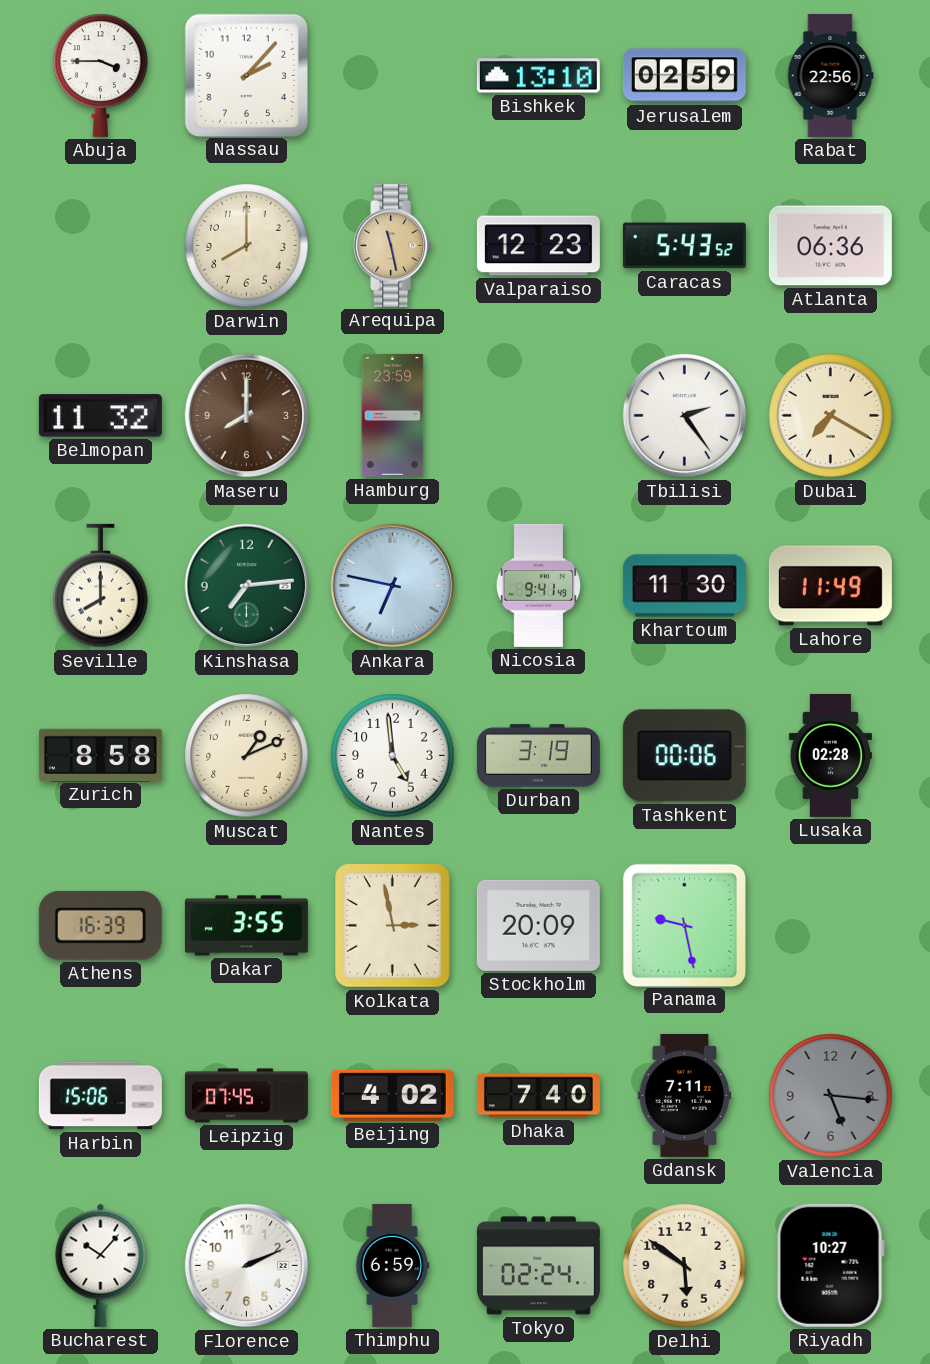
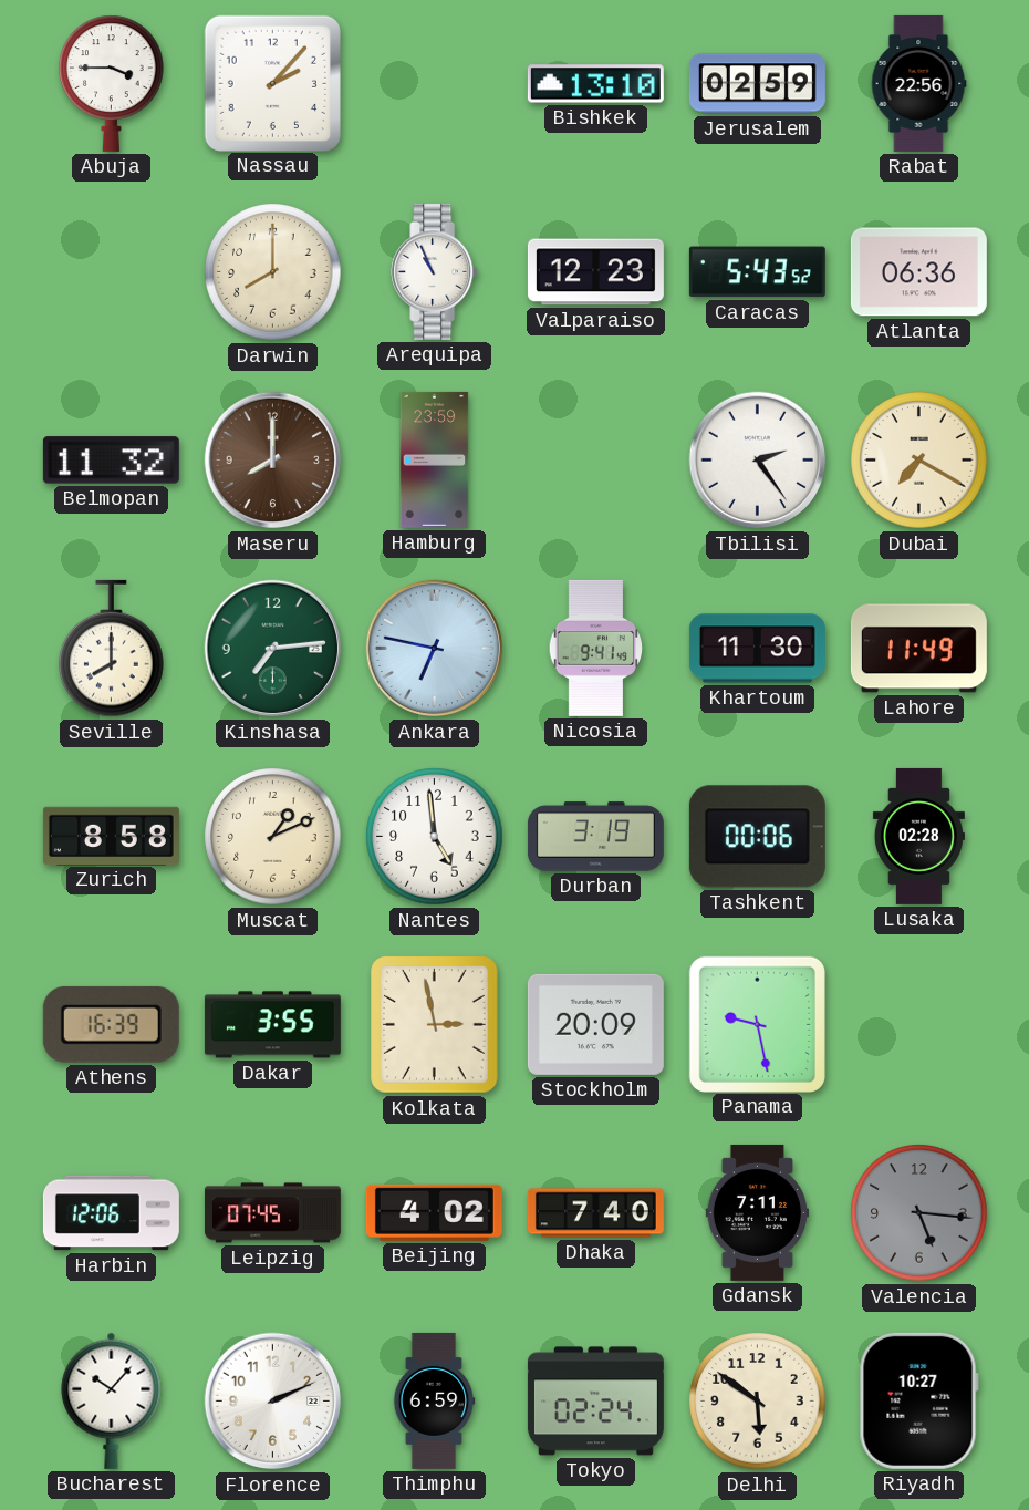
Arequipa: 11:28 -> 10:56
Arequipa dial: champagne -> white
Harbin: 15:06 -> 12:06
